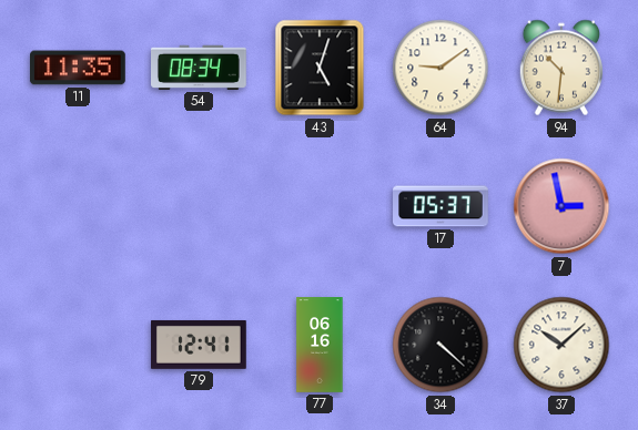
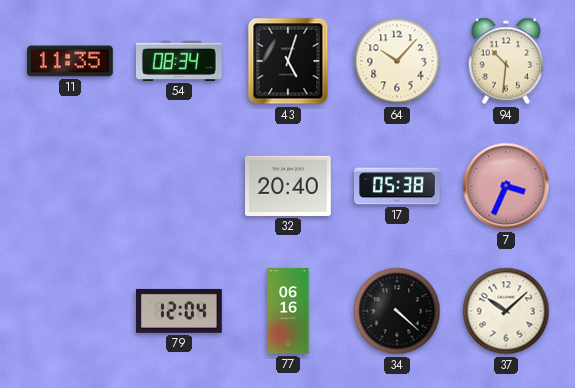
64: 9:09 -> 10:07
32: none -> 20:40
17: 05:37 -> 05:38
7: 2:58 -> 3:34
79: 12:41 -> 12:04
